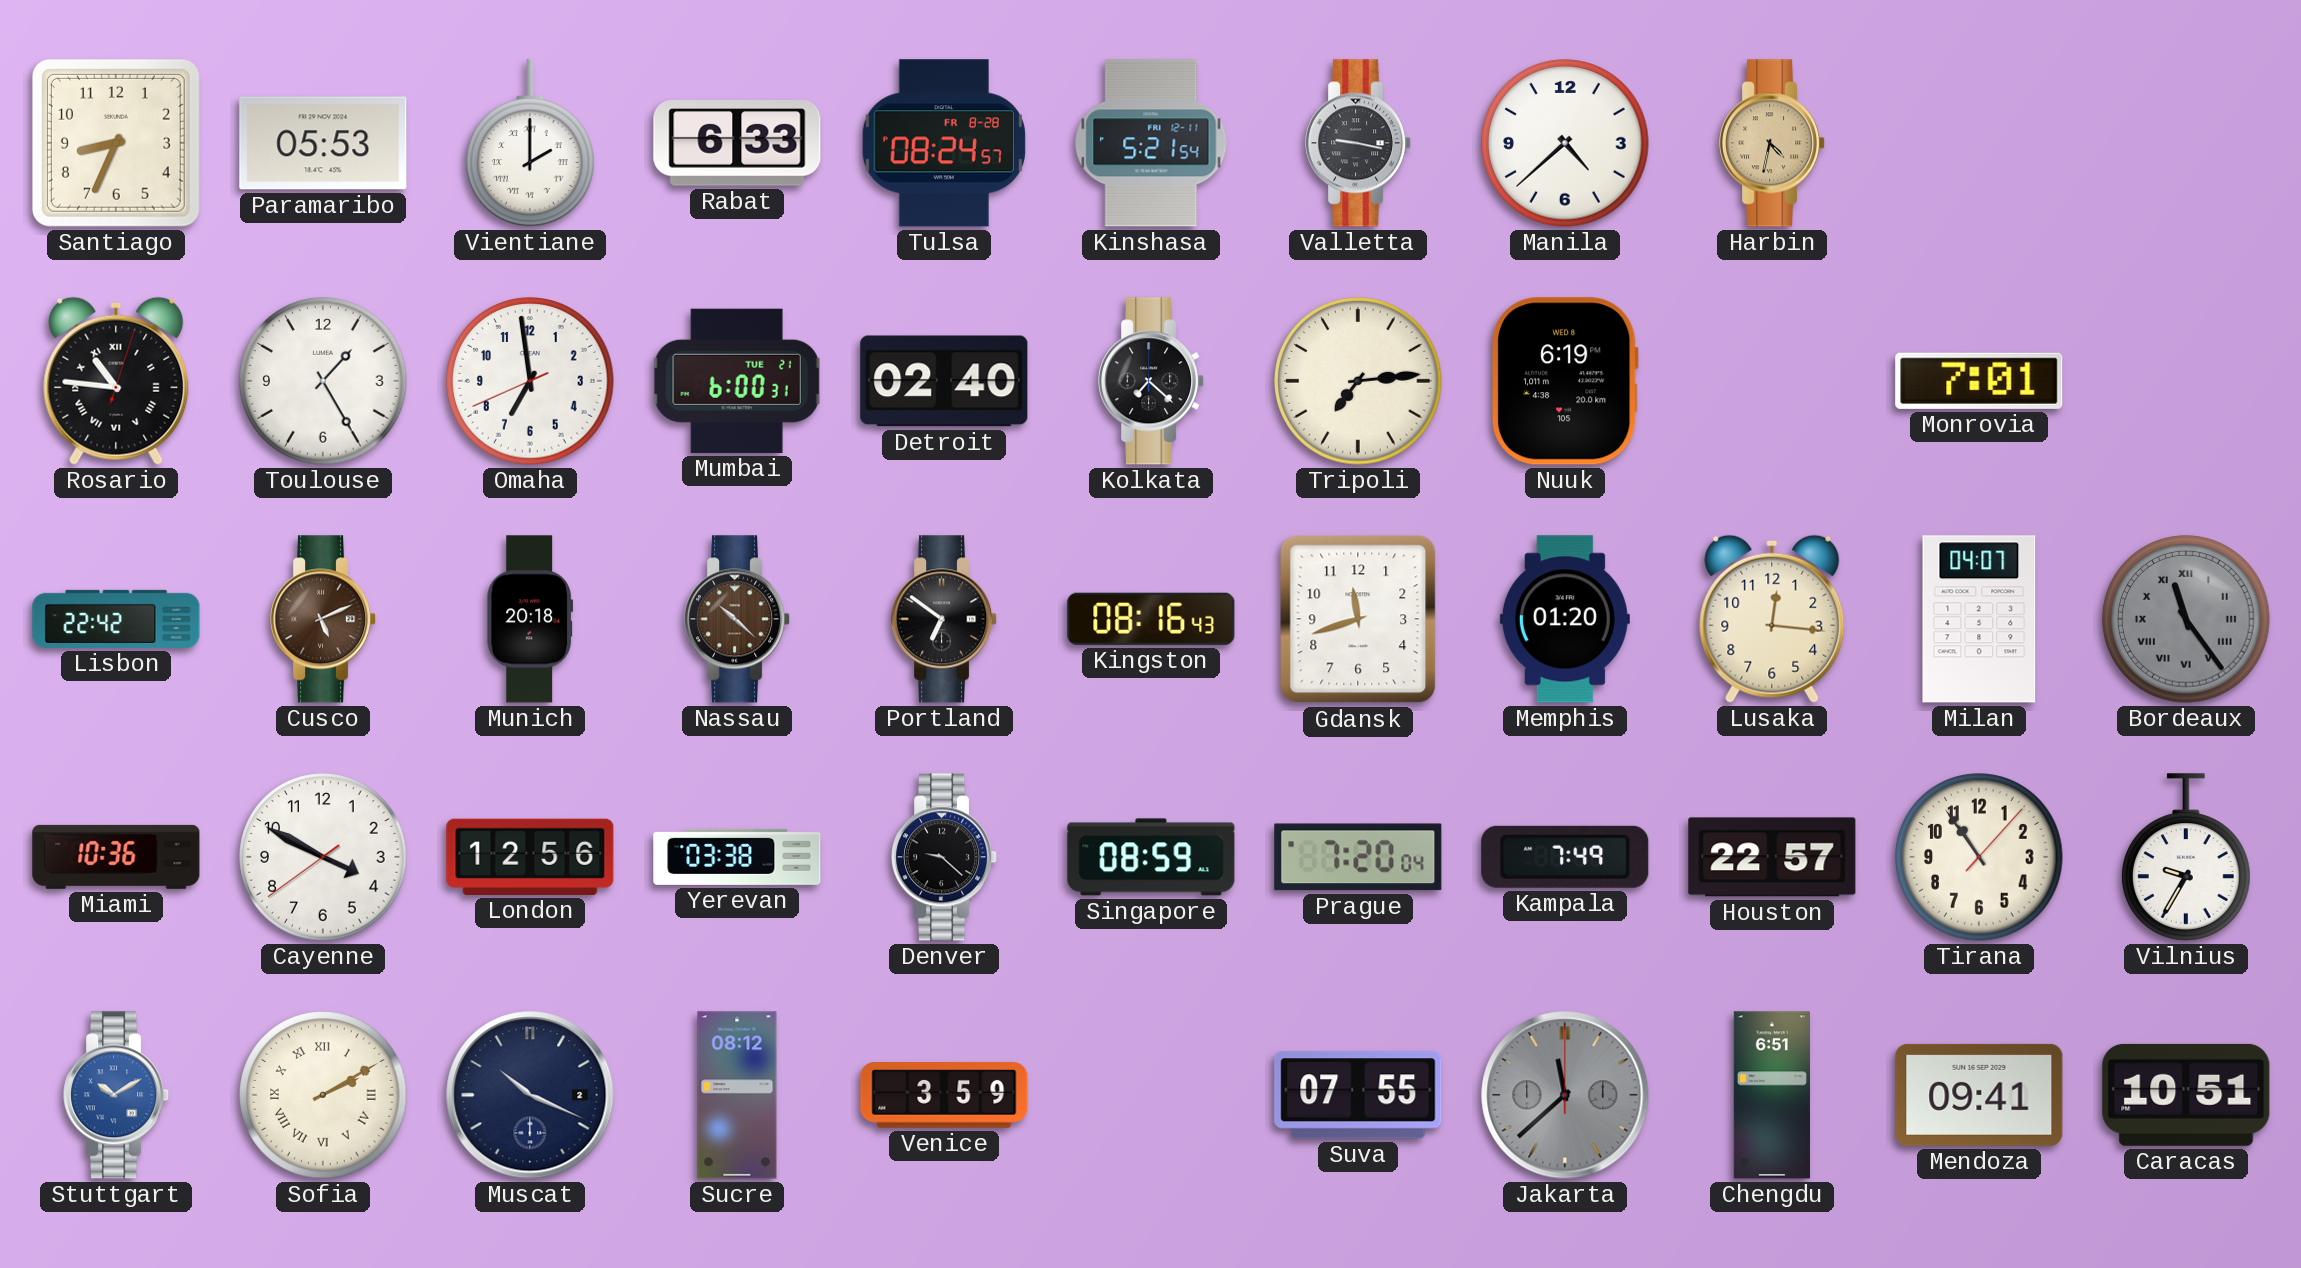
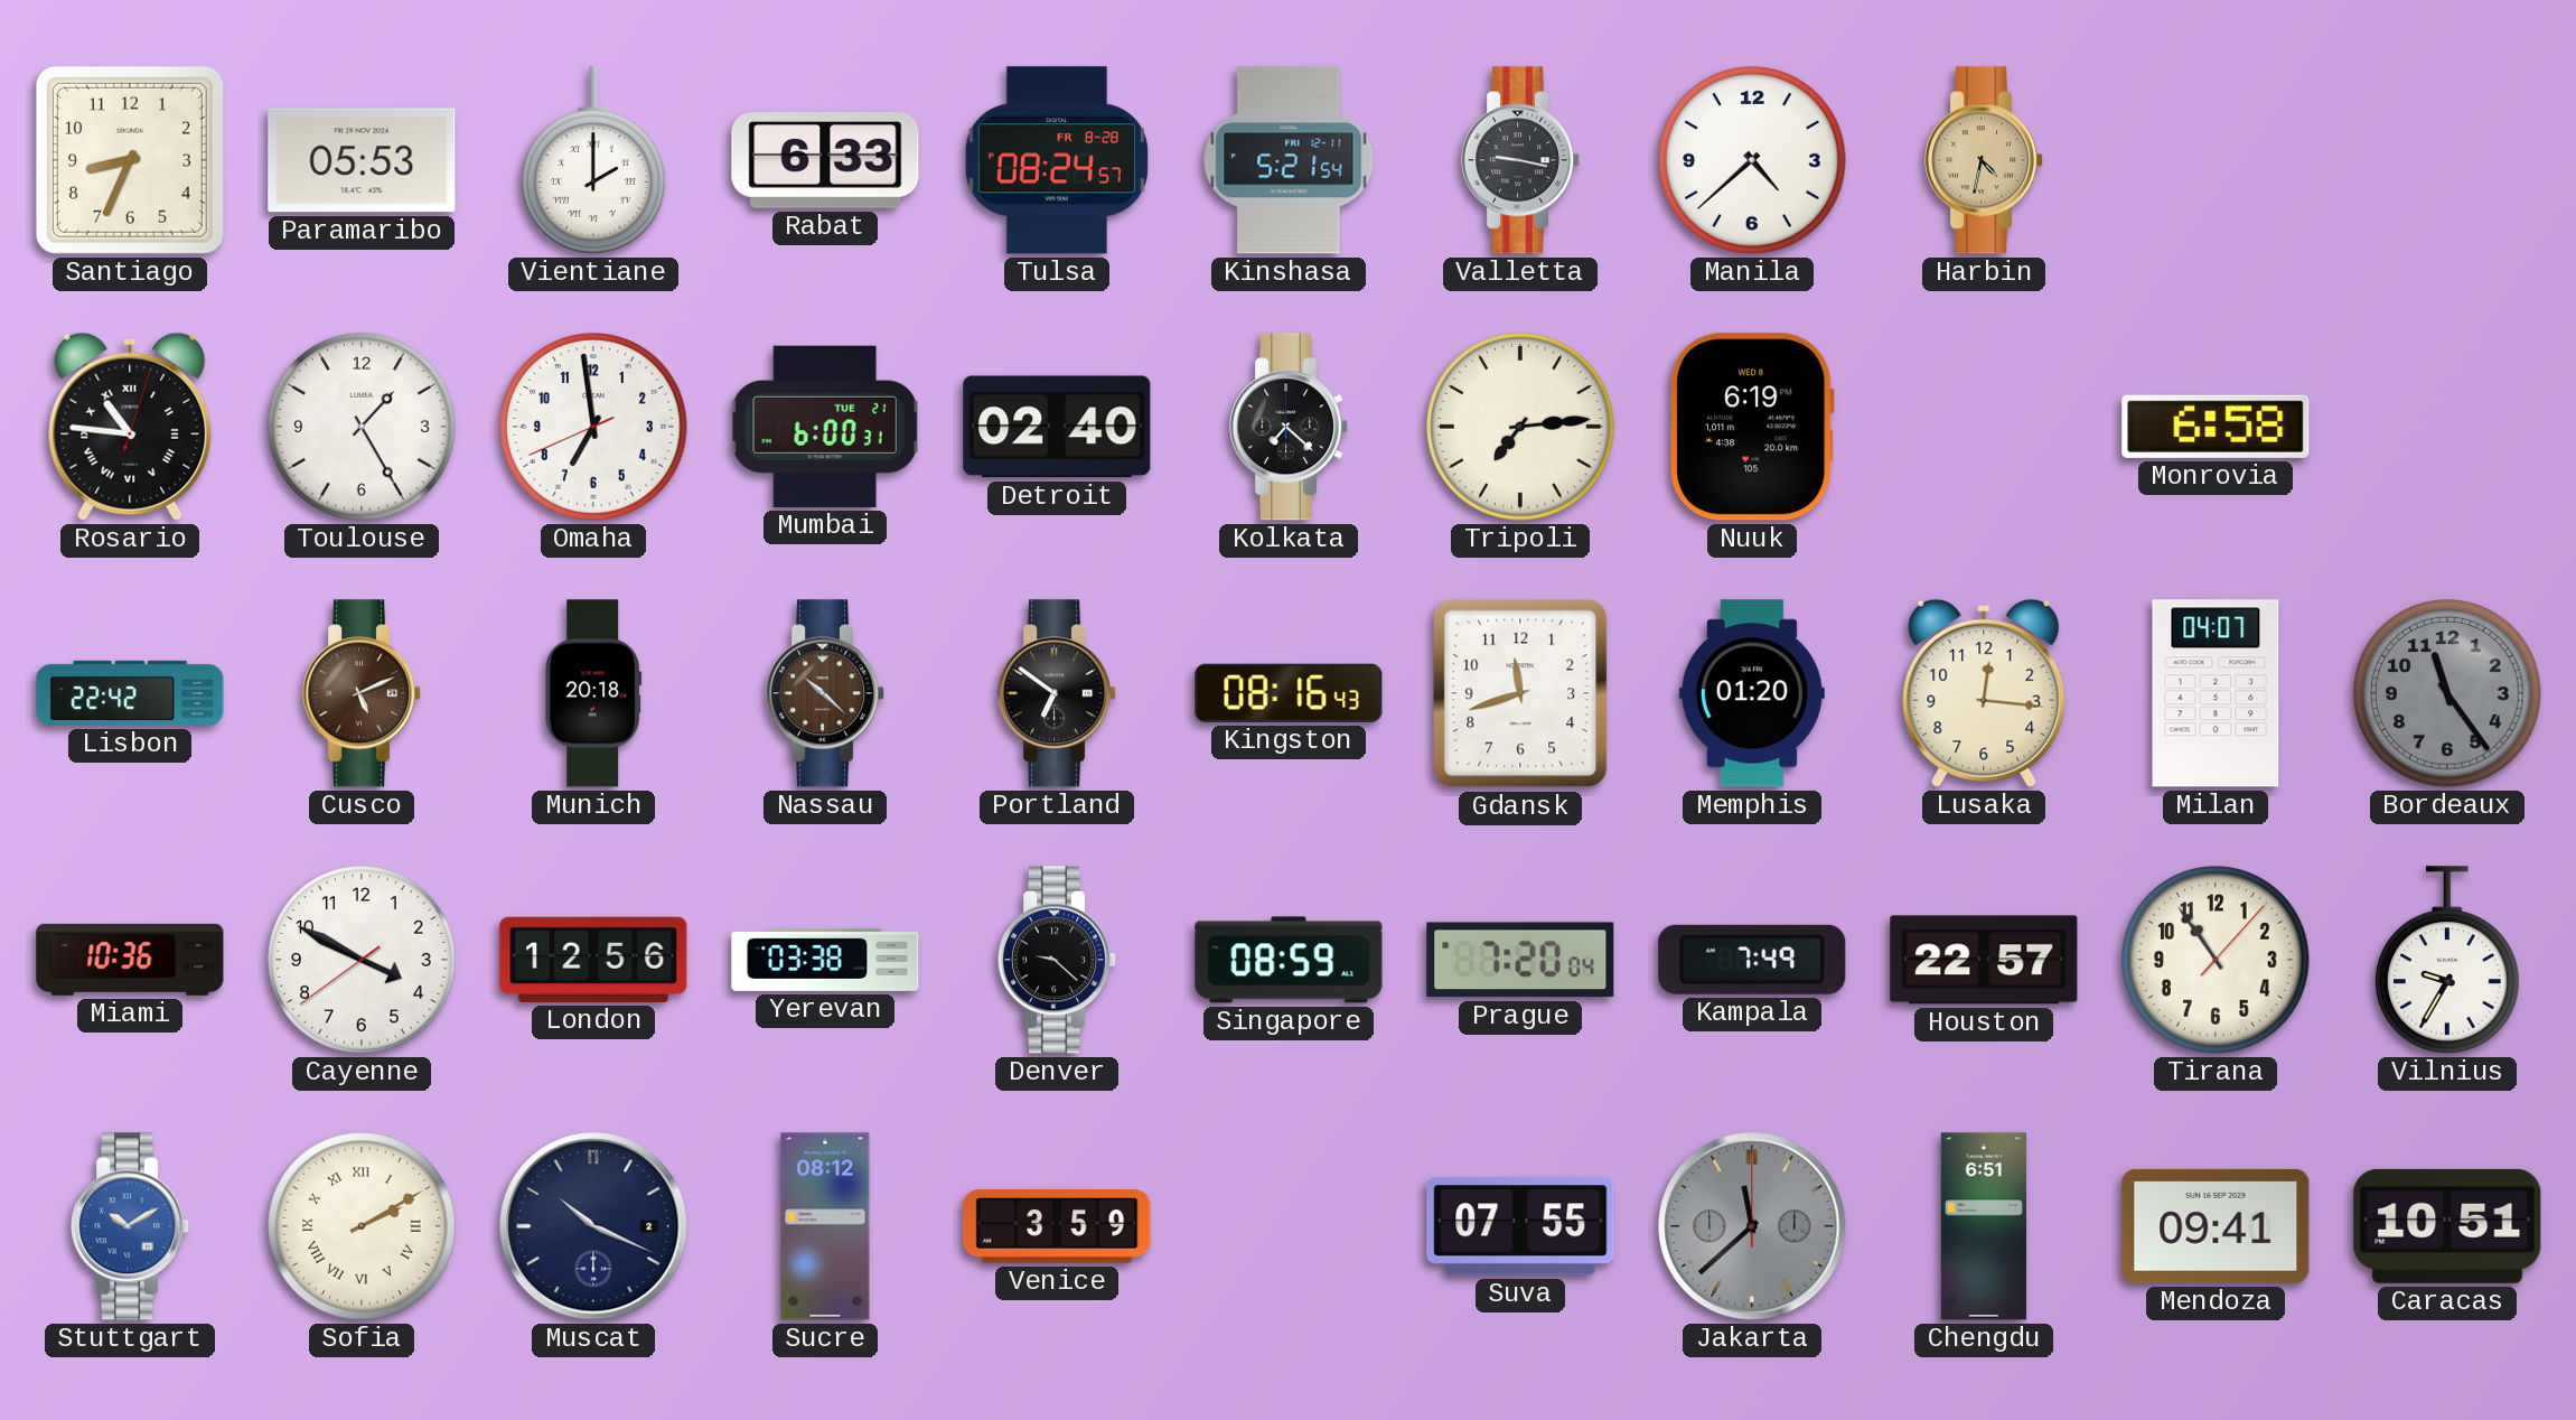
Monrovia: 7:01 -> 6:58
Bordeaux numerals: Roman -> Arabic
